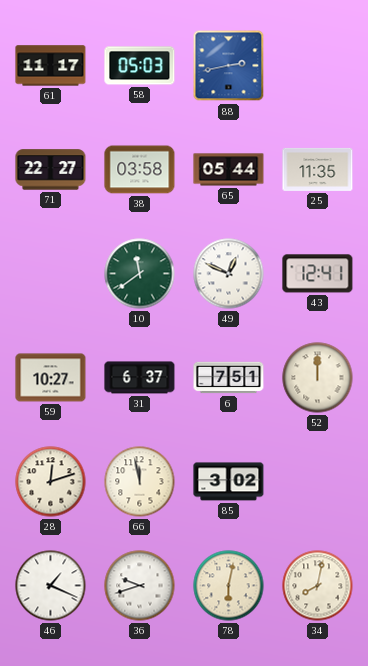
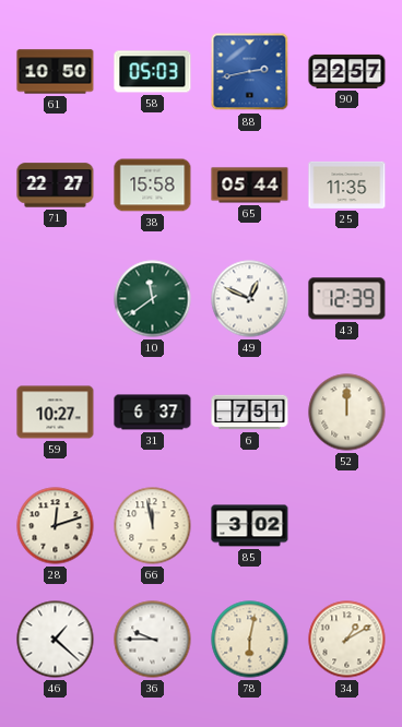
61: 11:17 -> 10:50
90: none -> 22:57
38: 03:58 -> 15:58
43: 12:41 -> 12:39
46: 1:19 -> 1:22
36: 9:42 -> 9:45
34: 8:02 -> 1:10
